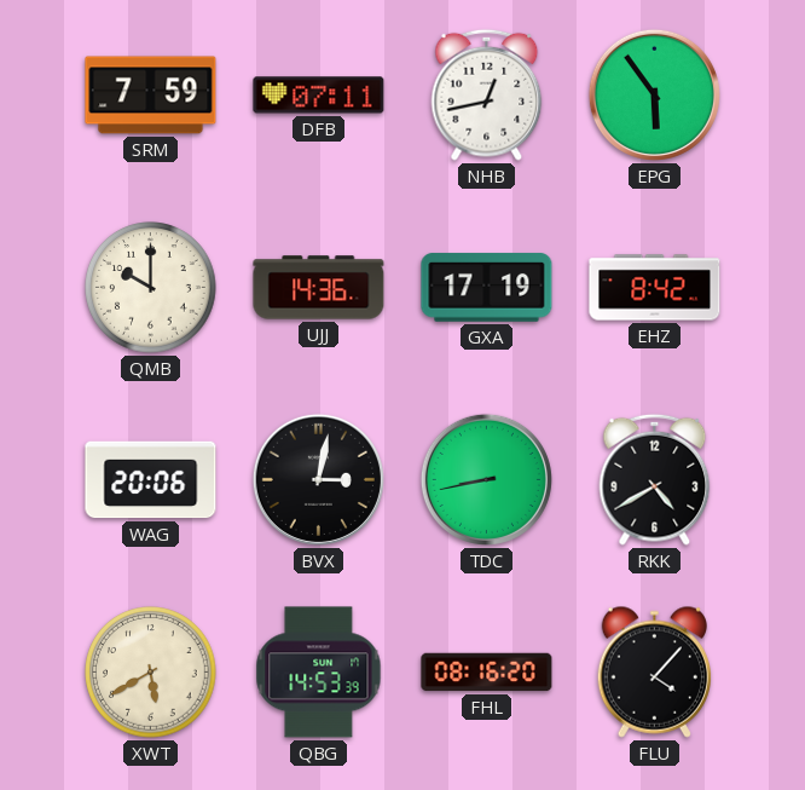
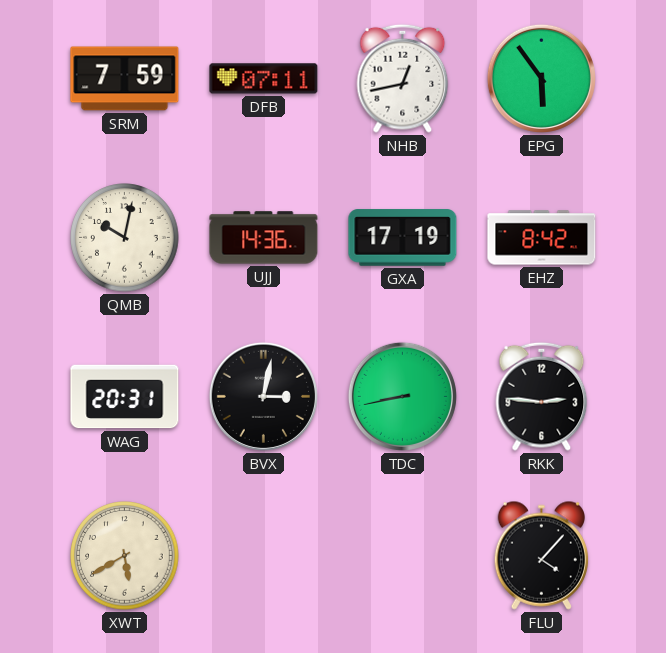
QMB: 10:00 -> 10:02
WAG: 20:06 -> 20:31
RKK: 4:40 -> 2:46
QBG: 14:53 -> none
FHL: 08:16 -> none
